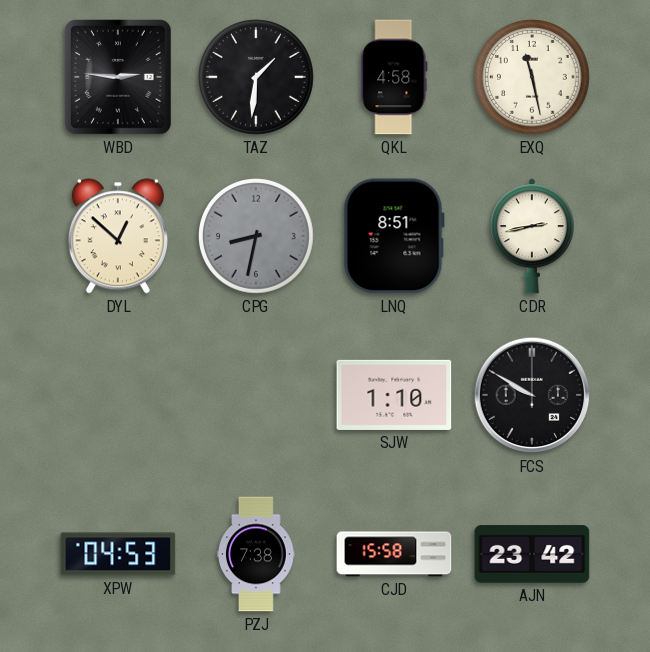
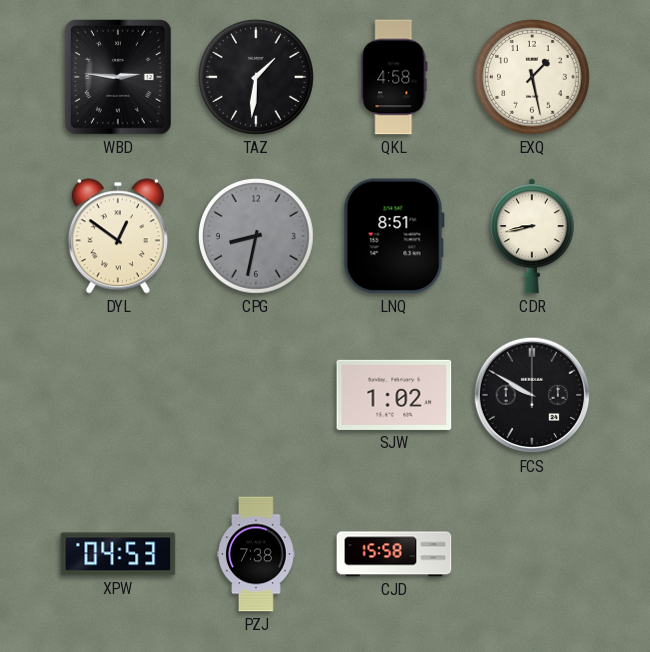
EXQ: 11:28 -> 1:28
DYL: 12:52 -> 12:51
CDR: 2:43 -> 8:43
SJW: 1:10 -> 1:02
AJN: 23:42 -> none
